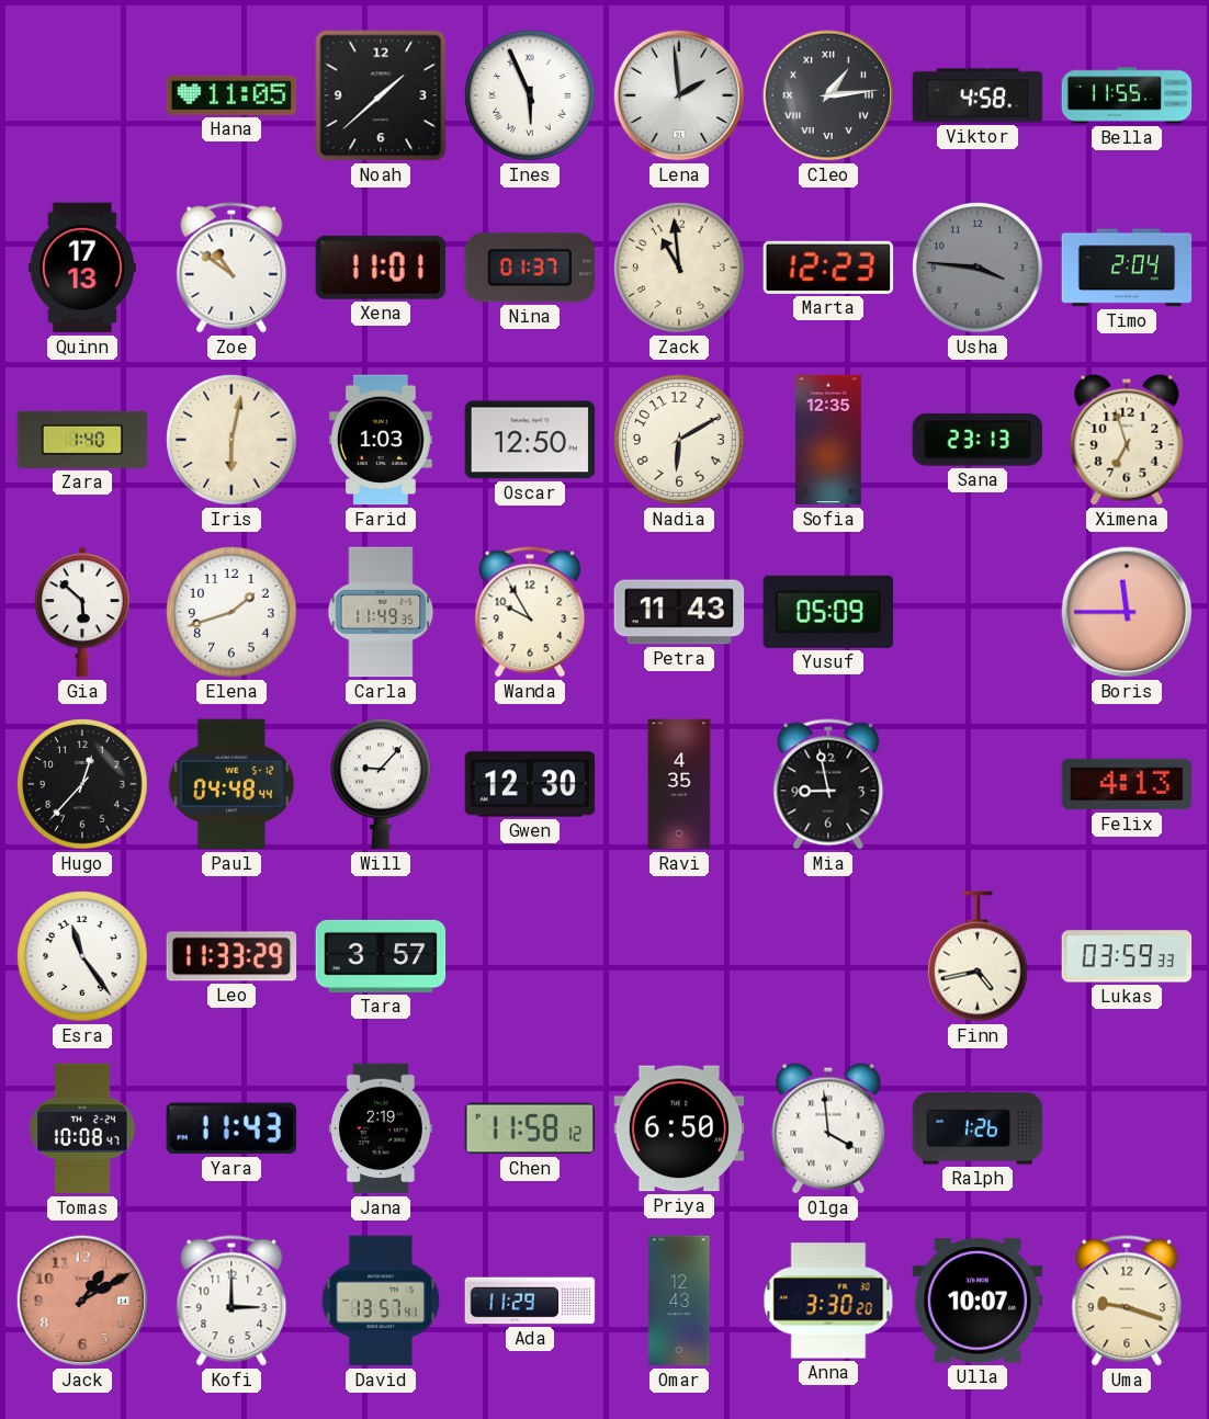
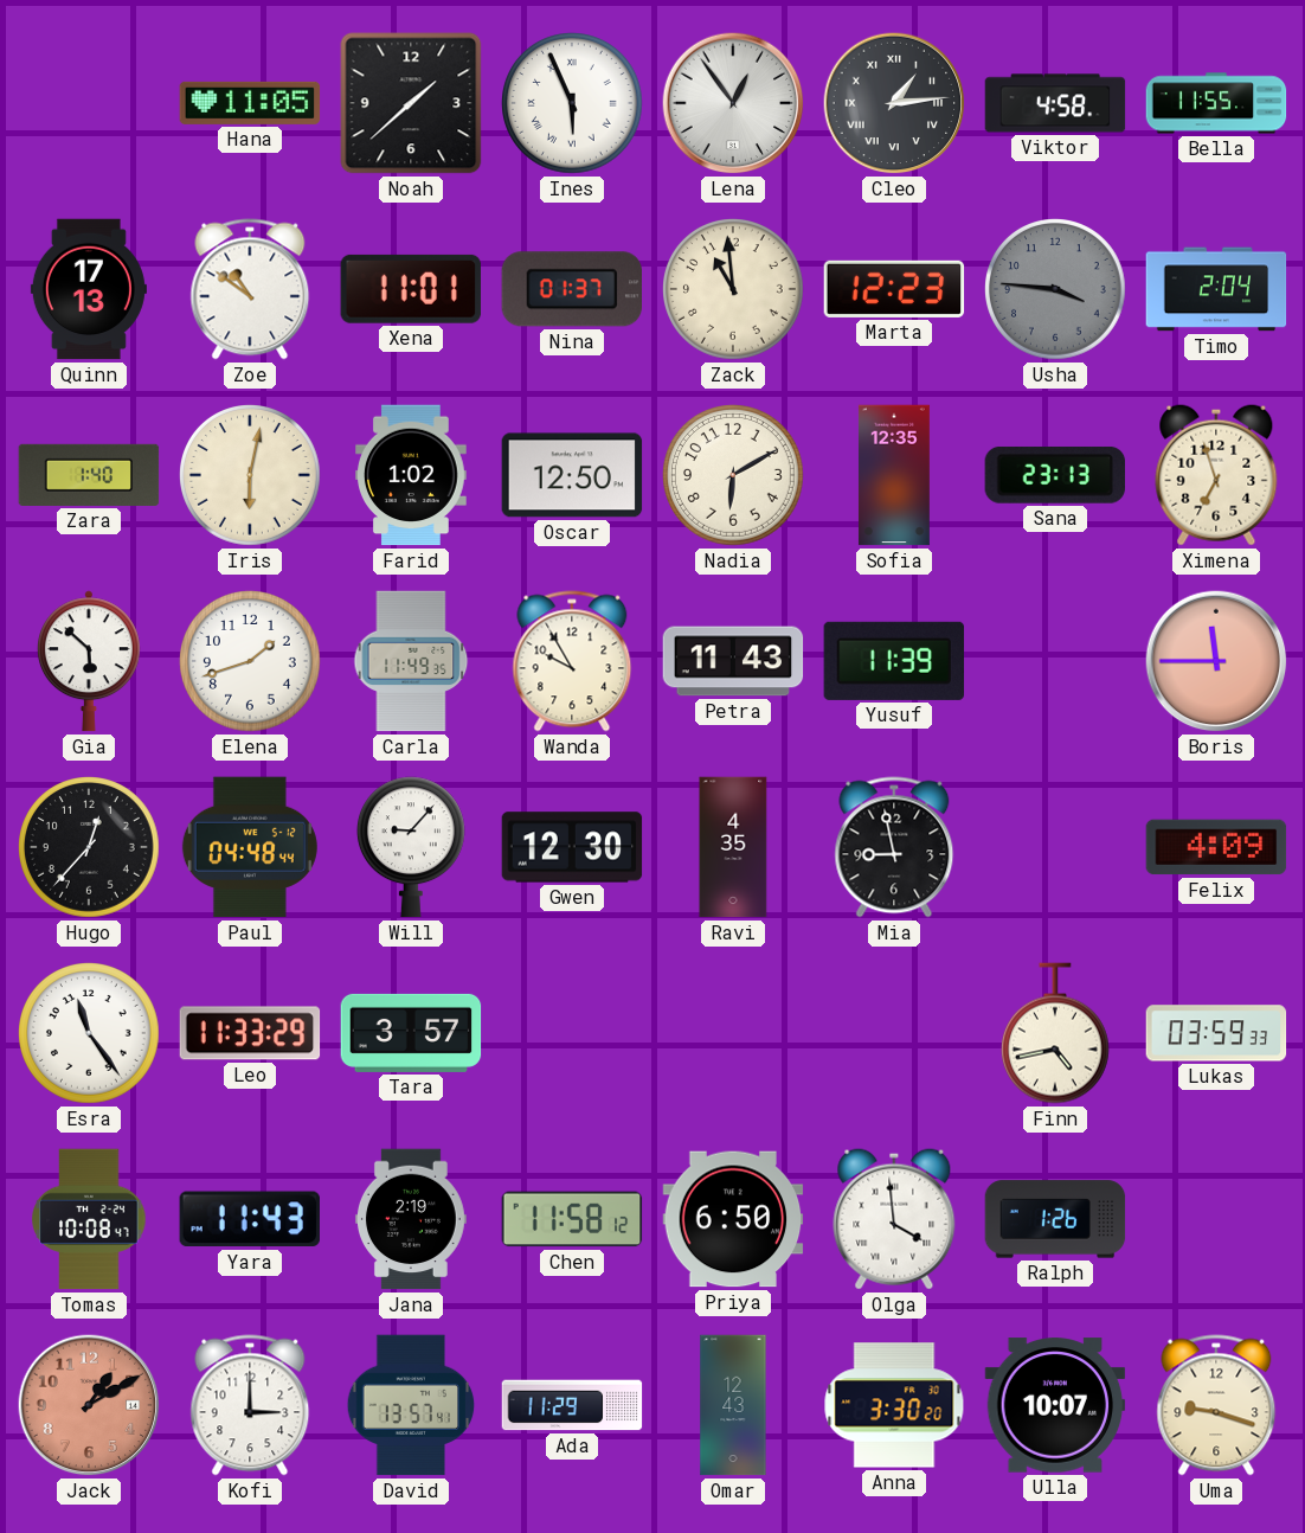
Lena: 1:59 -> 12:54
Farid: 1:03 -> 1:02
Yusuf: 05:09 -> 11:39
Felix: 4:13 -> 4:09
